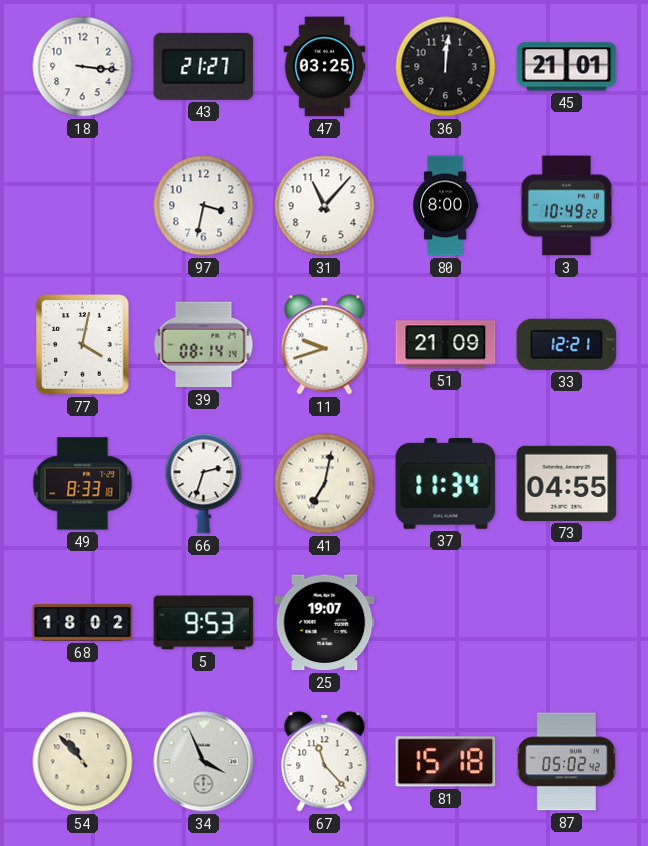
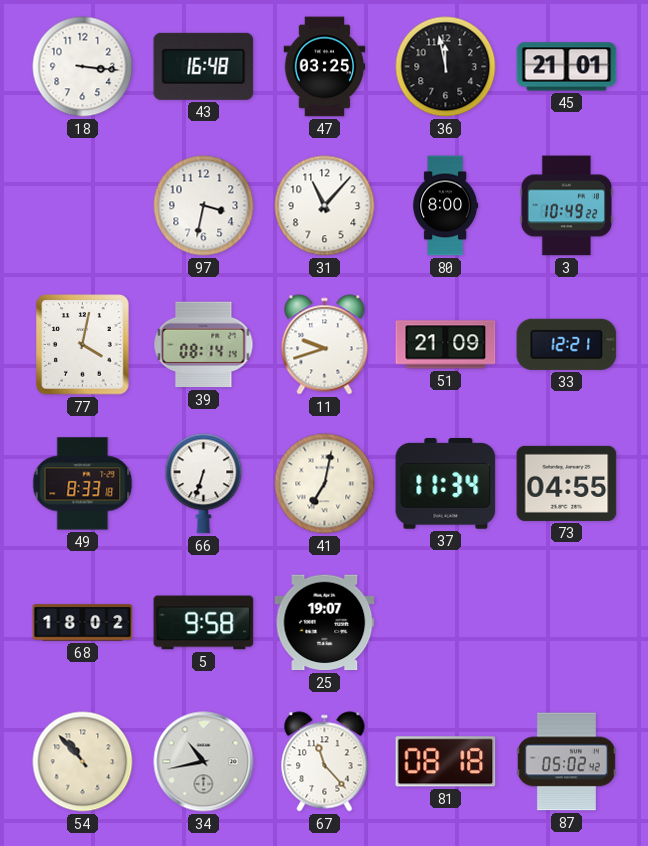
43: 21:27 -> 16:48
36: 12:01 -> 11:58
66: 2:33 -> 6:33
5: 9:53 -> 9:58
34: 3:56 -> 10:43
81: 15:18 -> 08:18
